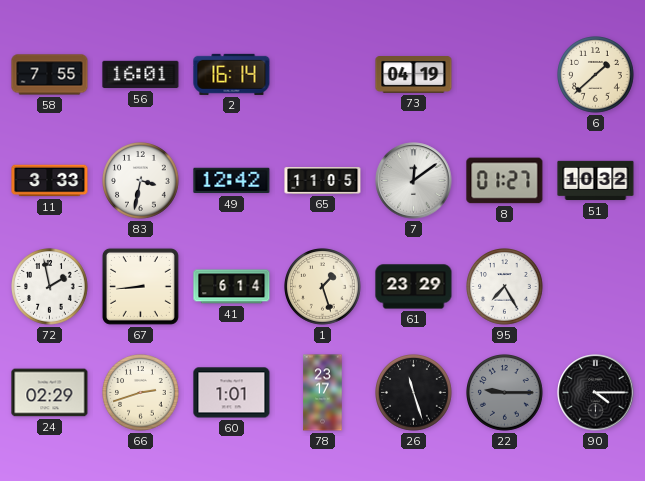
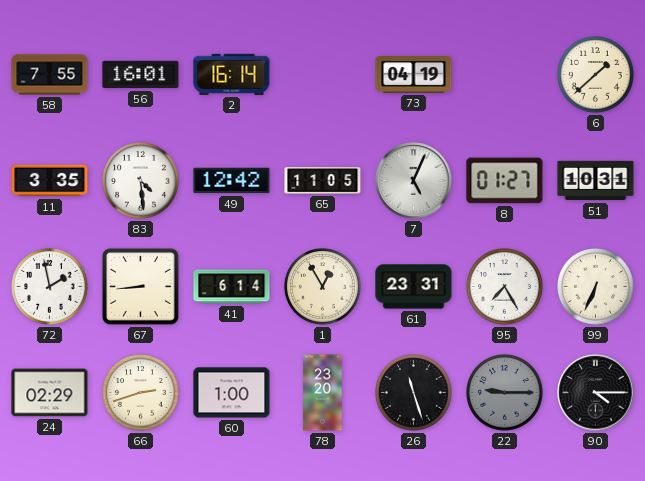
11: 3:33 -> 3:35
83: 3:32 -> 4:29
7: 12:09 -> 5:04
51: 10:32 -> 10:31
1: 1:27 -> 12:55
61: 23:29 -> 23:31
99: none -> 6:34
60: 1:01 -> 1:00
78: 23:17 -> 23:20
